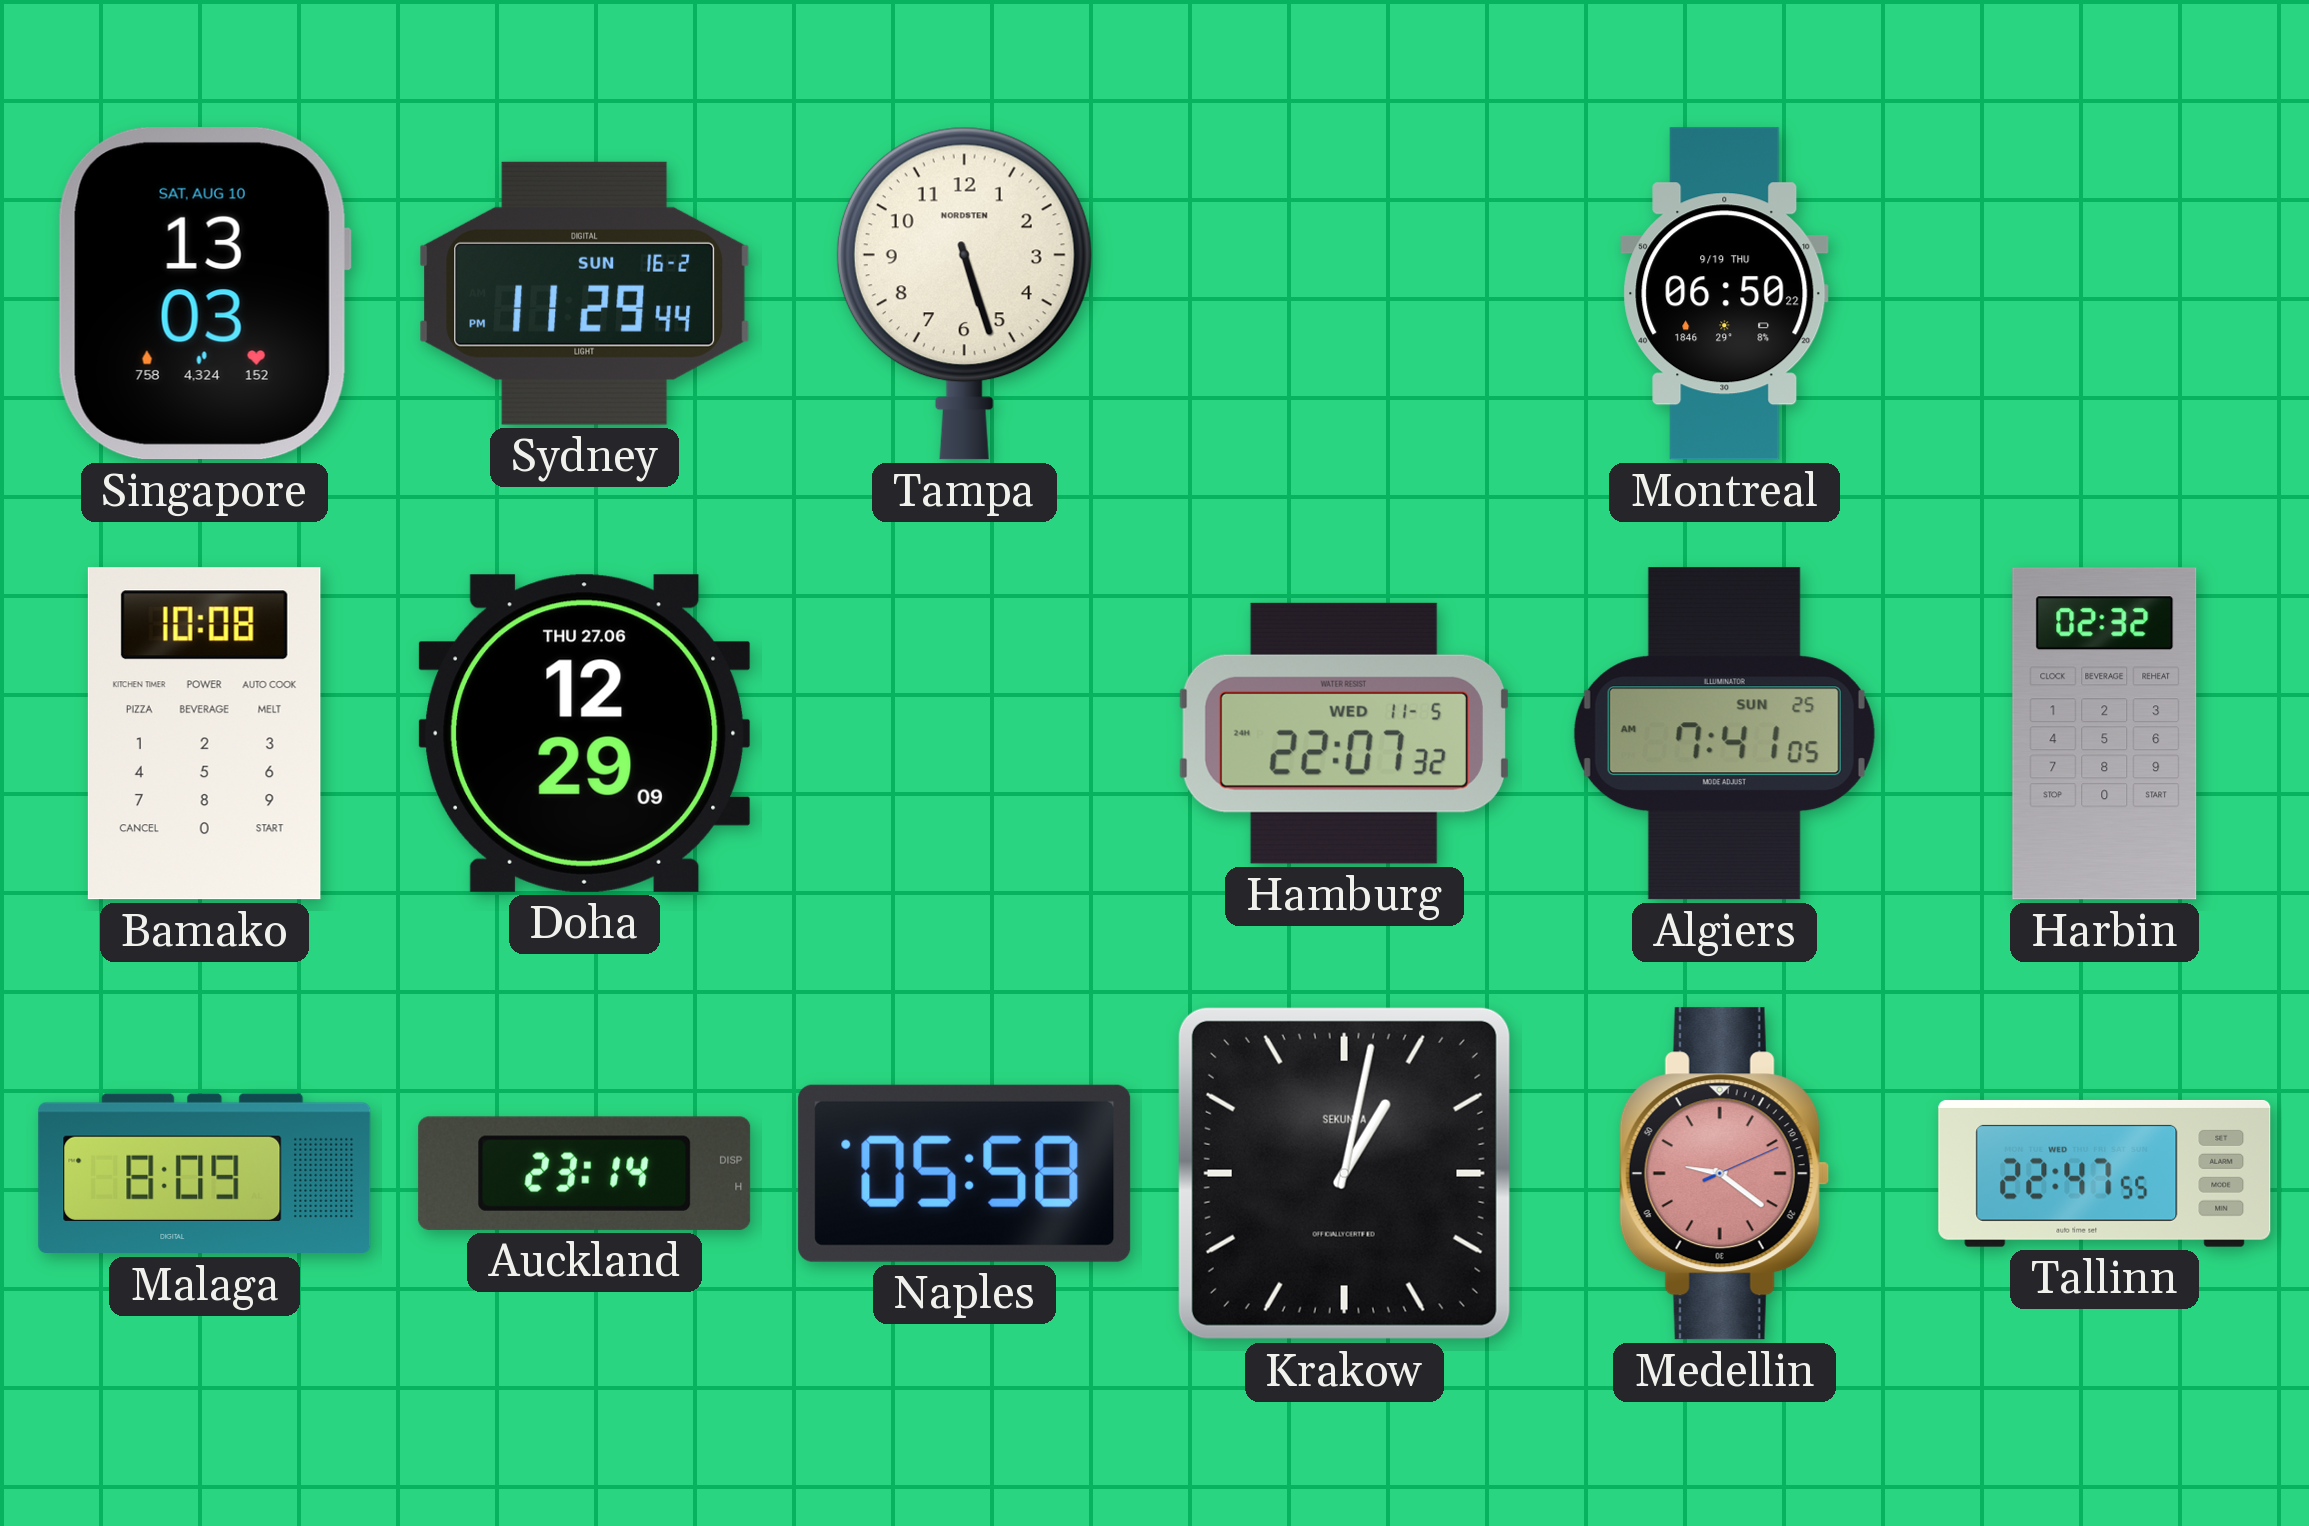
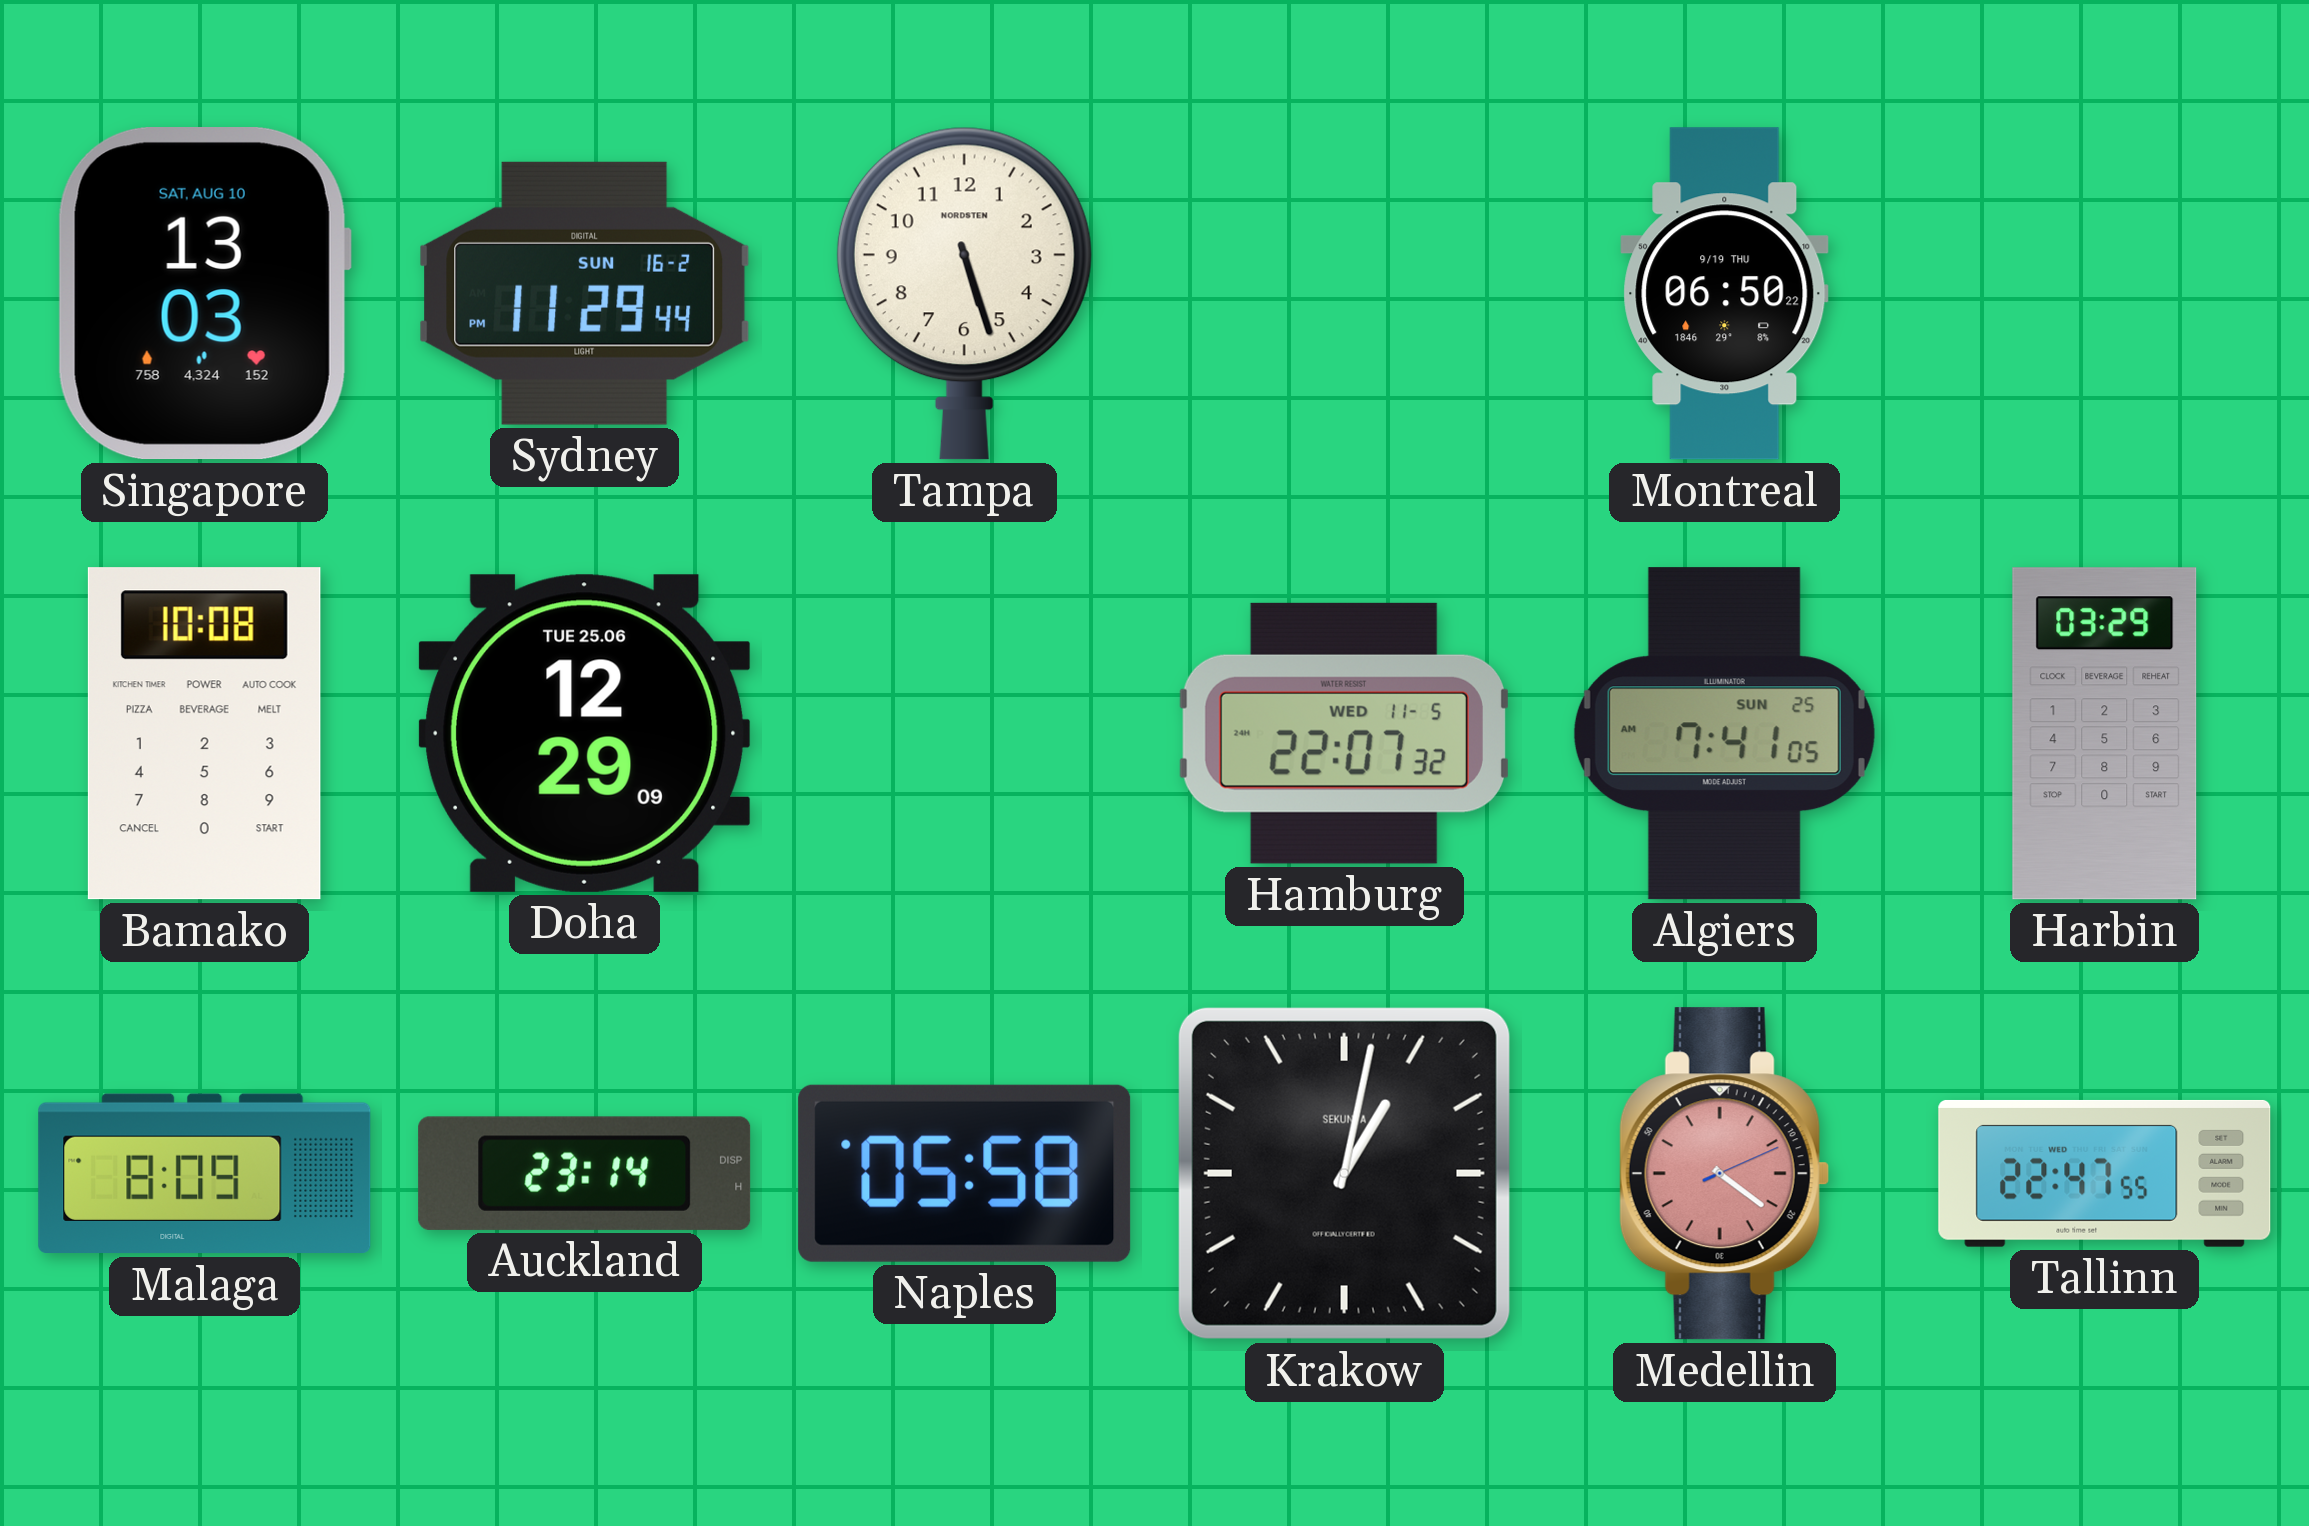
Doha date: THU 27.06 -> TUE 25.06
Harbin: 02:32 -> 03:29
Medellin: 9:21 -> 4:21
